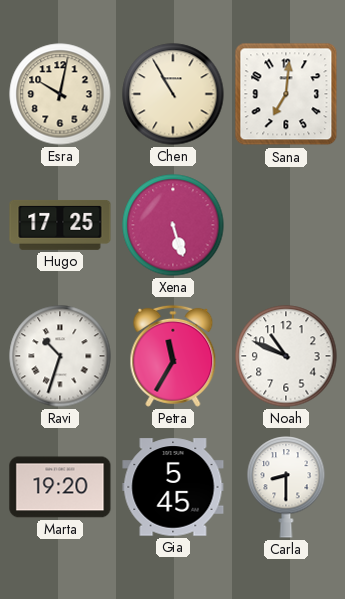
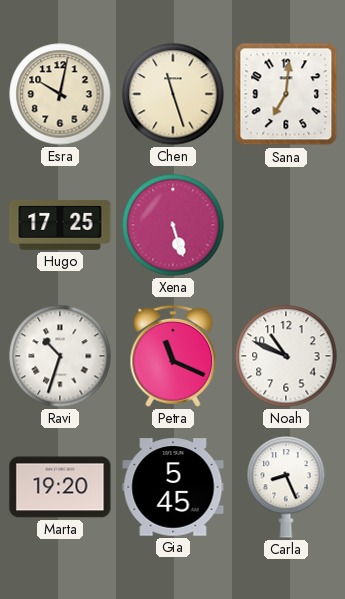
Chen: 10:55 -> 11:27
Petra: 11:35 -> 11:19
Carla: 8:30 -> 8:26
